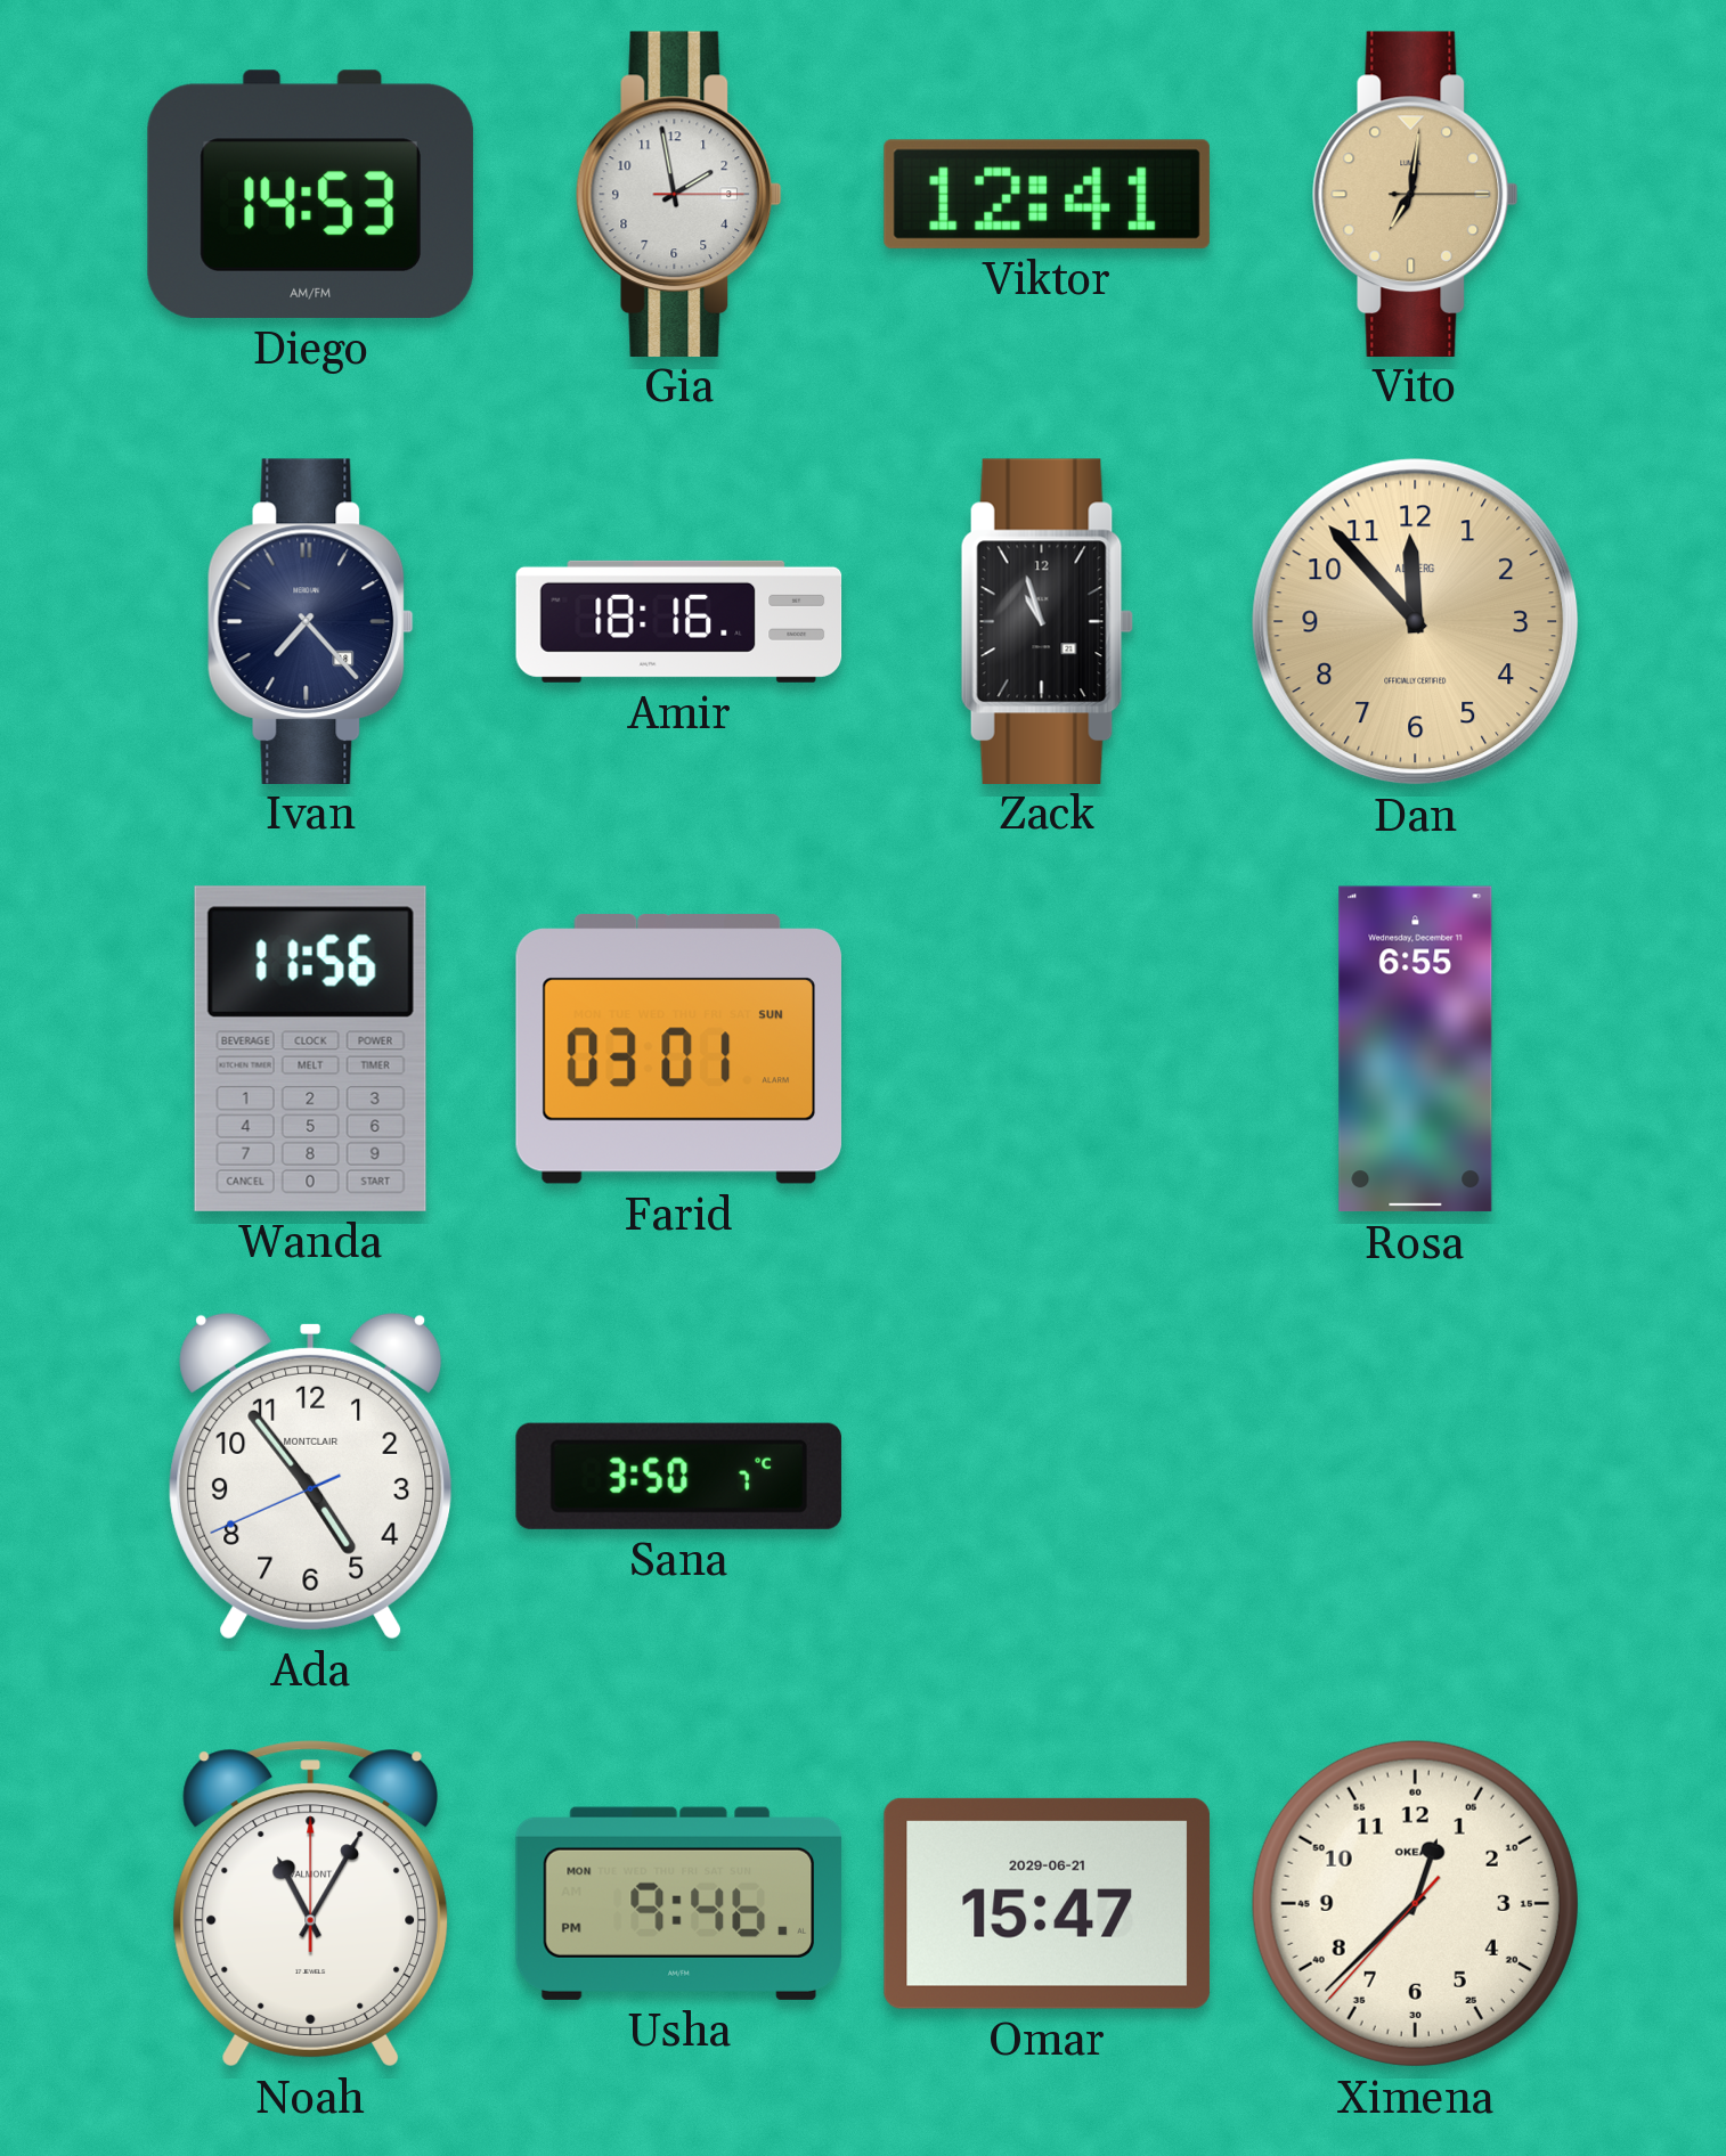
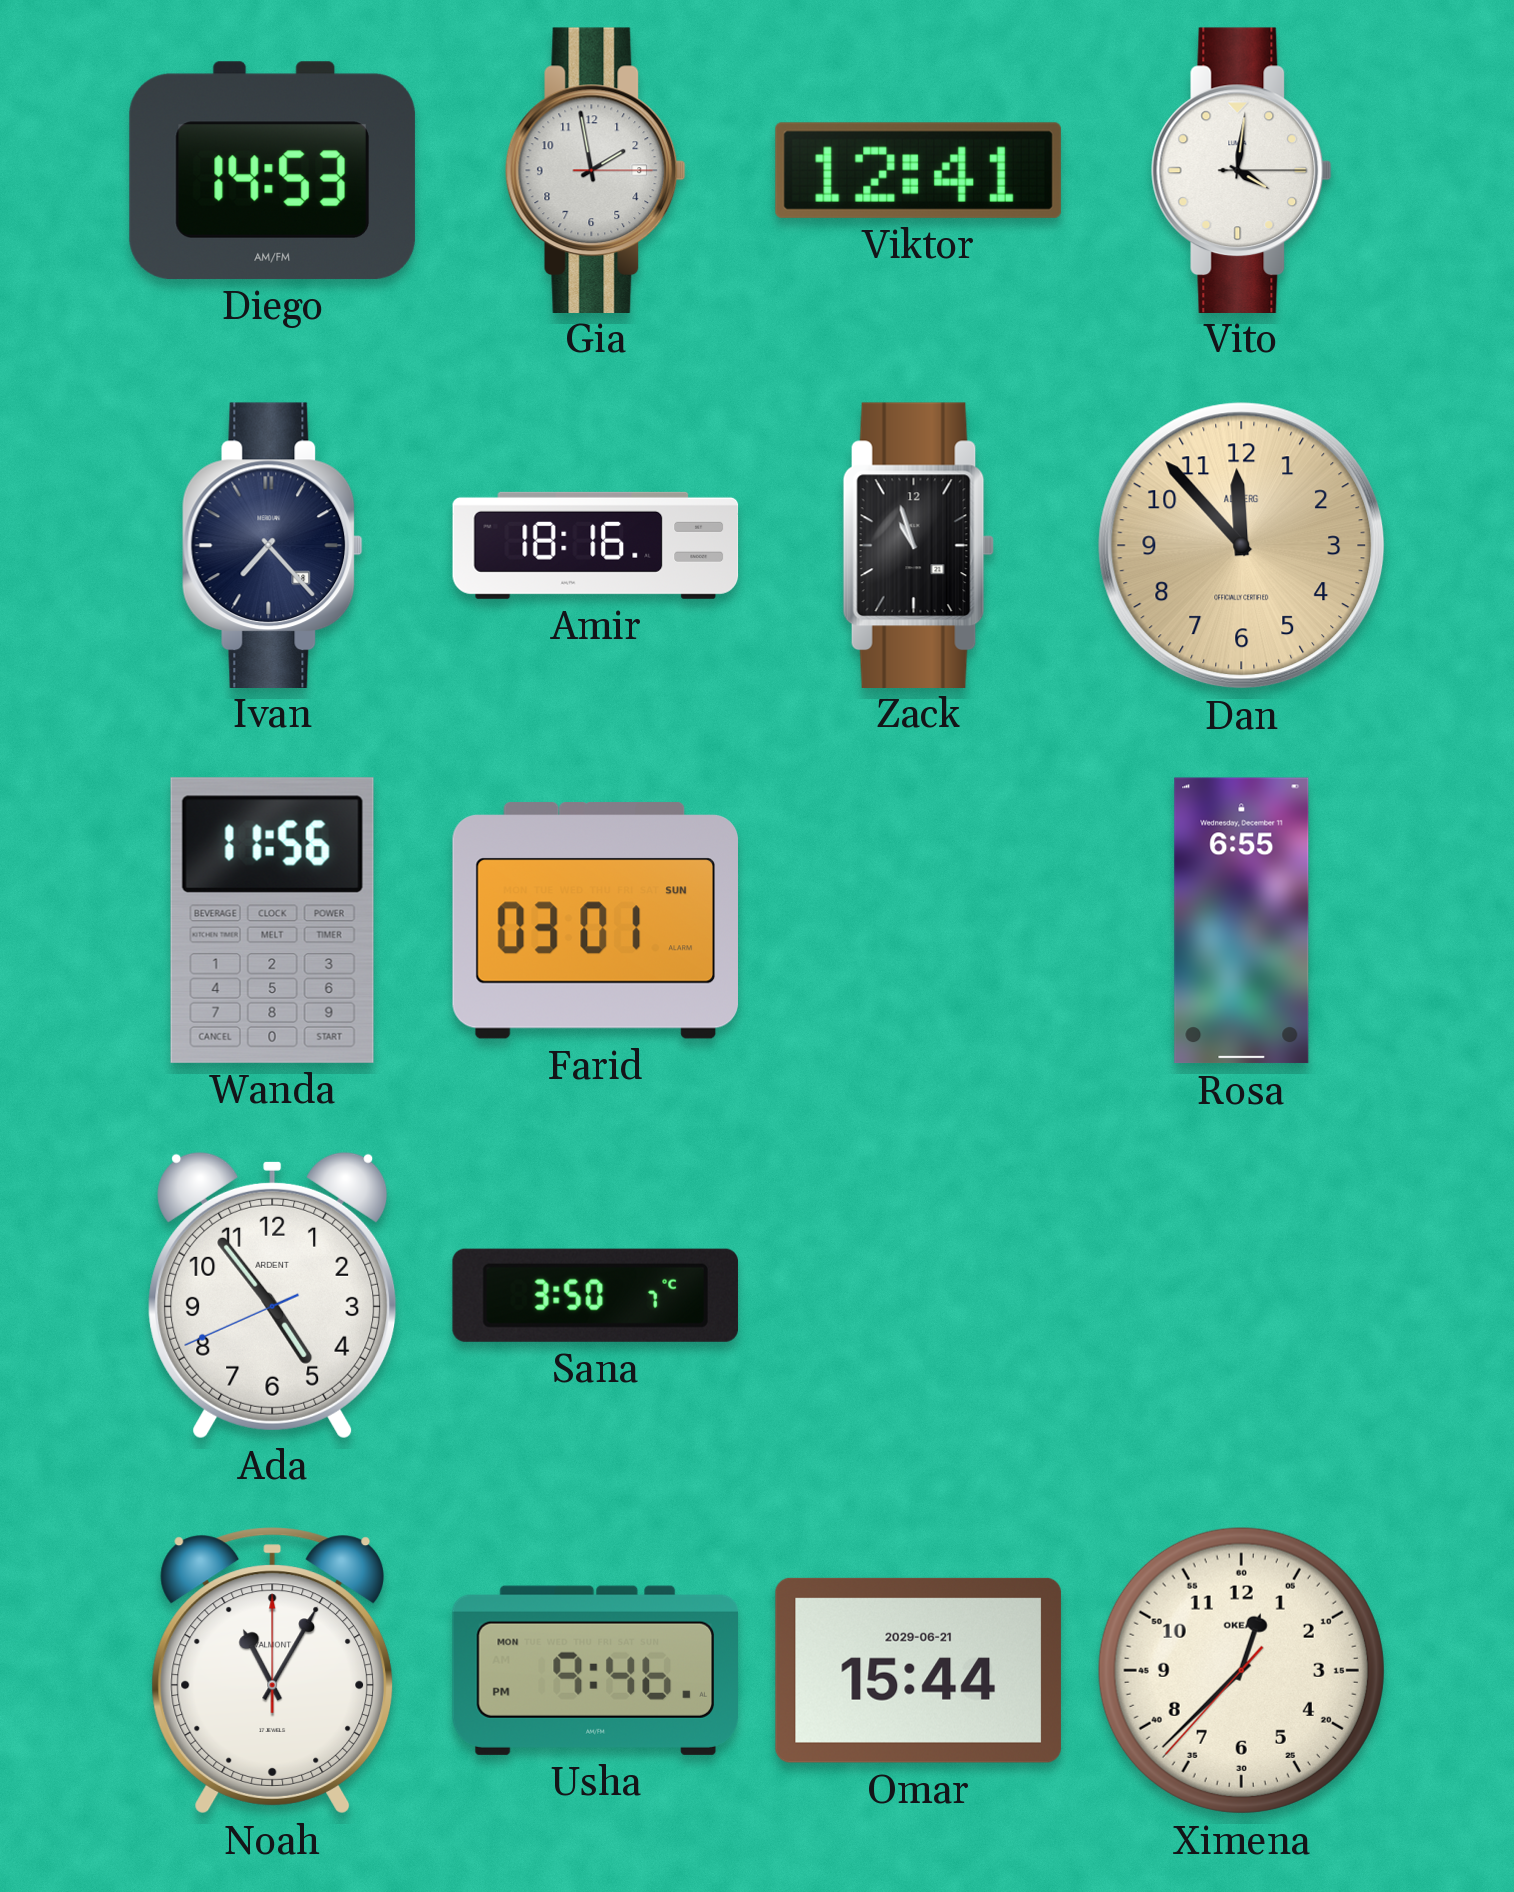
Vito: 7:01 -> 4:01
Vito dial: champagne -> white
Ada brand: MONTCLAIR -> ARDENT
Omar: 15:47 -> 15:44
